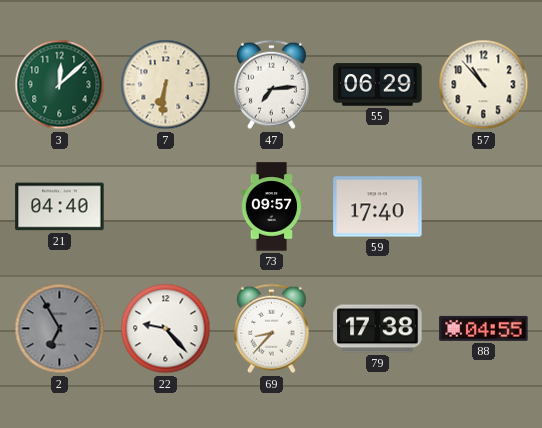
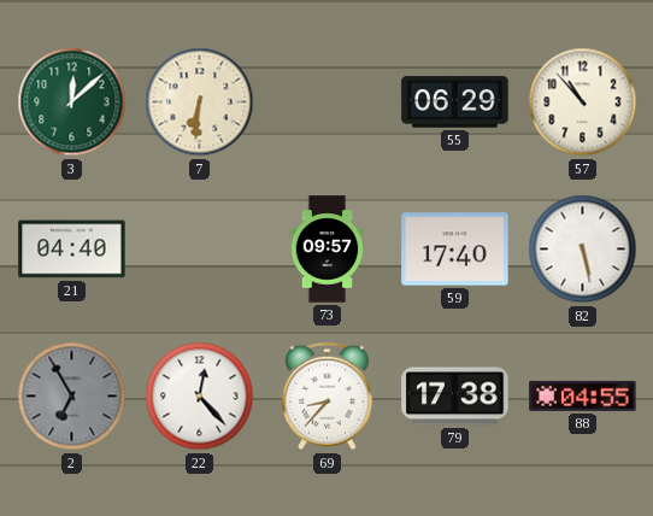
47: 7:14 -> none
82: none -> 5:28
22: 9:23 -> 12:23
